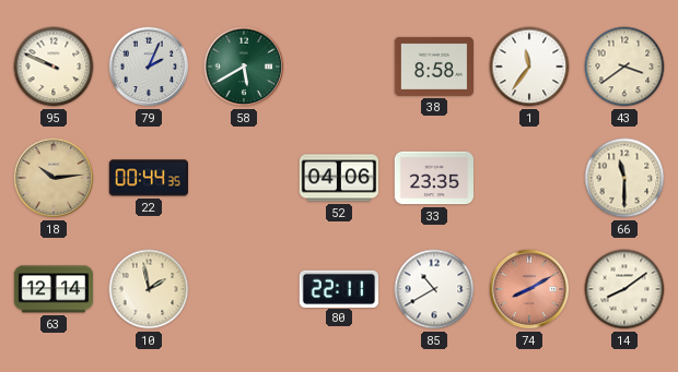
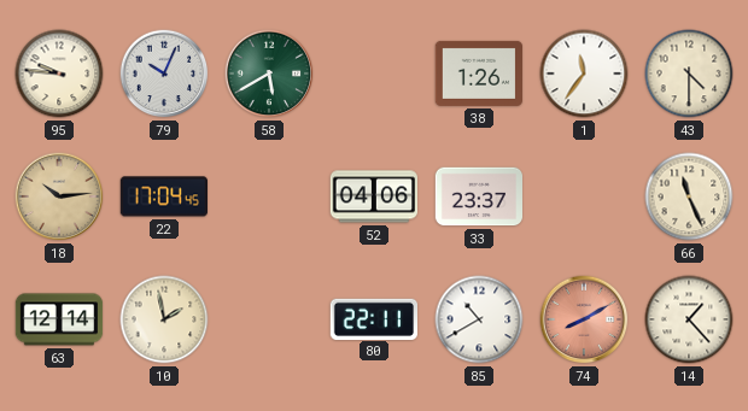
95: 9:49 -> 9:46
79: 2:04 -> 10:04
38: 8:58 -> 1:26
43: 3:39 -> 4:30
22: 00:44 -> 17:04
33: 23:35 -> 23:37
66: 11:30 -> 11:26
14: 8:09 -> 1:23
